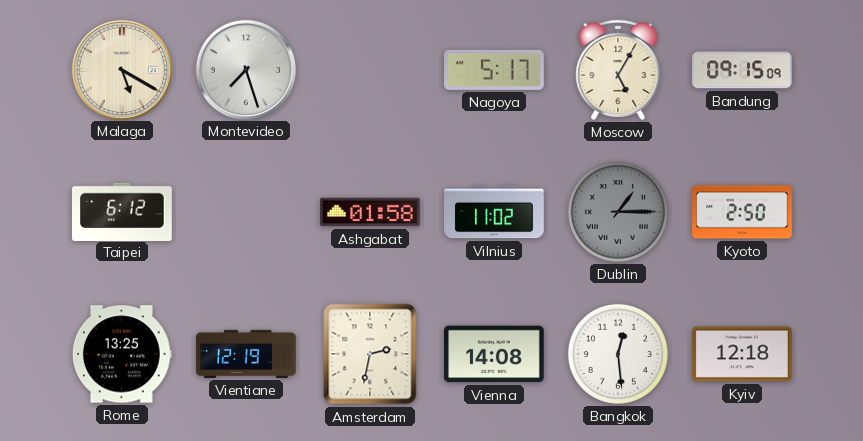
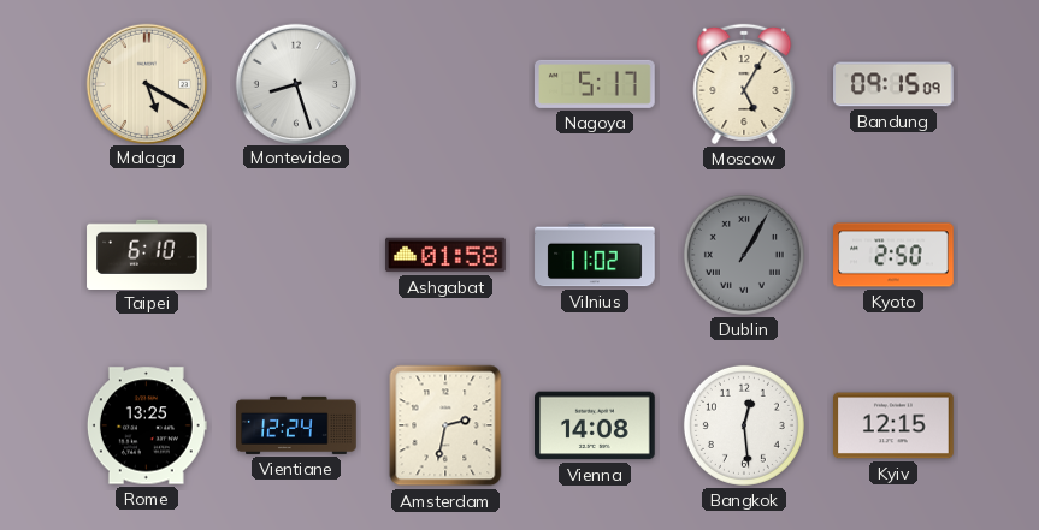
Montevideo: 7:27 -> 8:27
Taipei: 6:12 -> 6:10
Dublin: 1:15 -> 1:05
Vientiane: 12:19 -> 12:24
Kyiv: 12:18 -> 12:15
